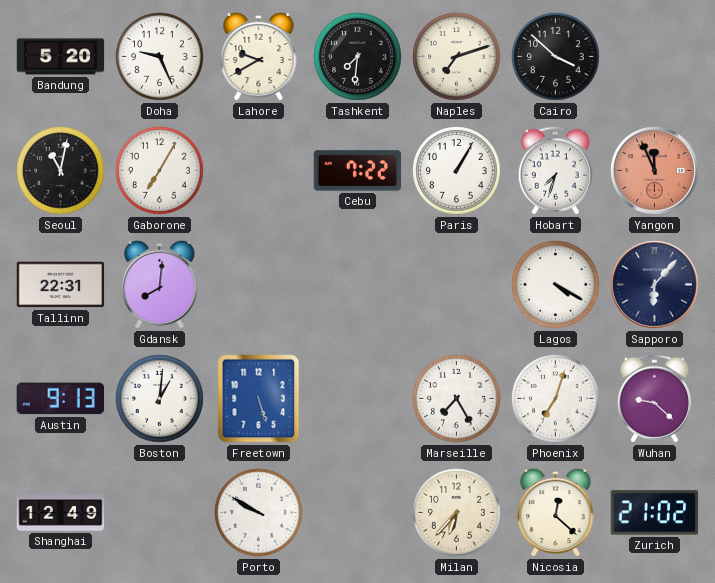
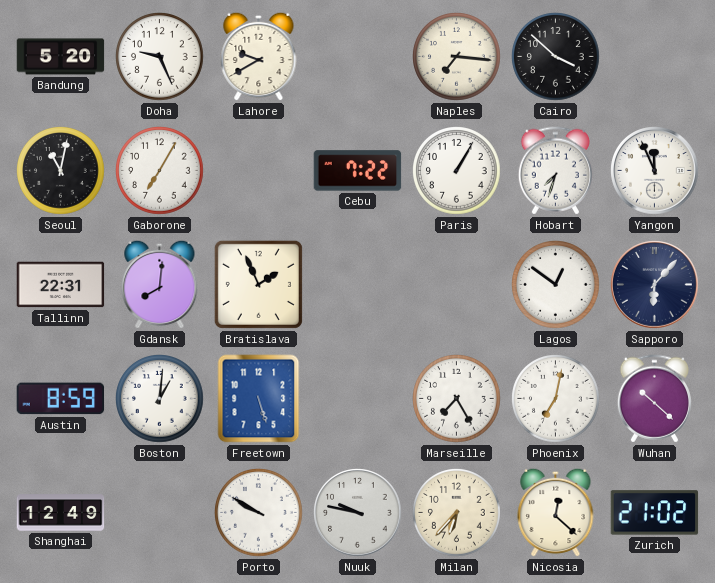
Tashkent: 7:31 -> none
Naples: 7:12 -> 7:16
Yangon dial: salmon -> white
Bratislava: none -> 1:56
Lagos: 4:20 -> 12:51
Austin: 9:13 -> 8:59
Phoenix: 7:03 -> 7:02
Wuhan: 9:22 -> 10:22
Nuuk: none -> 9:47
